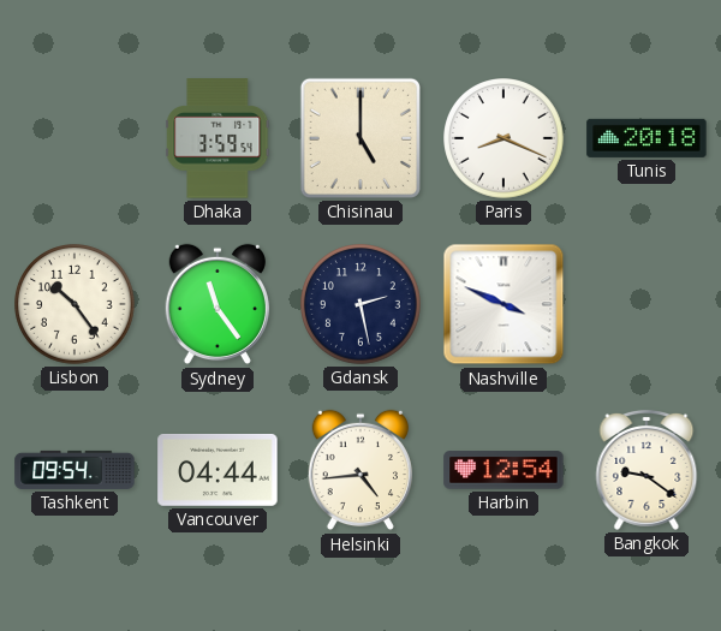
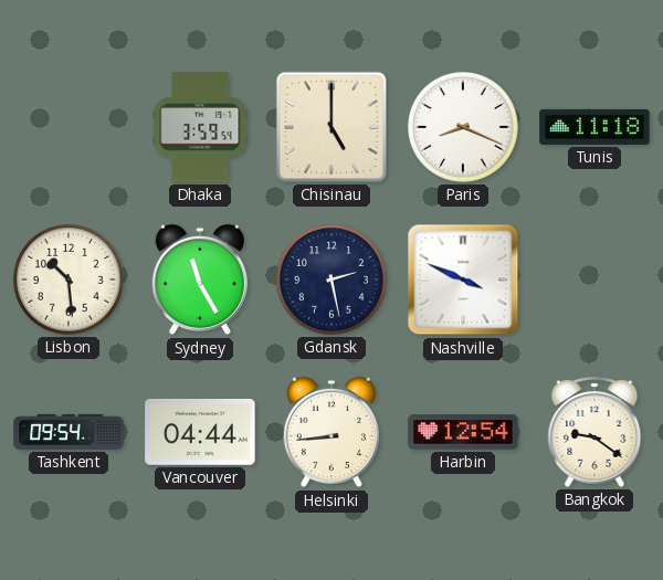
Tunis: 20:18 -> 11:18
Lisbon: 10:24 -> 10:29
Sydney: 11:24 -> 11:25
Helsinki: 4:44 -> 8:44
